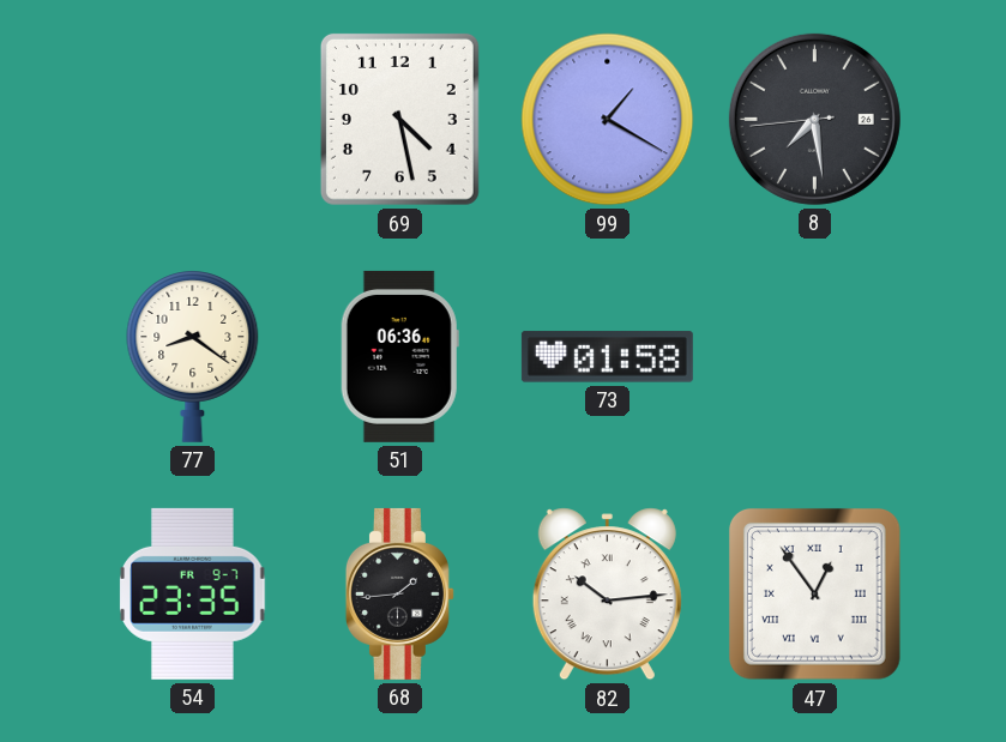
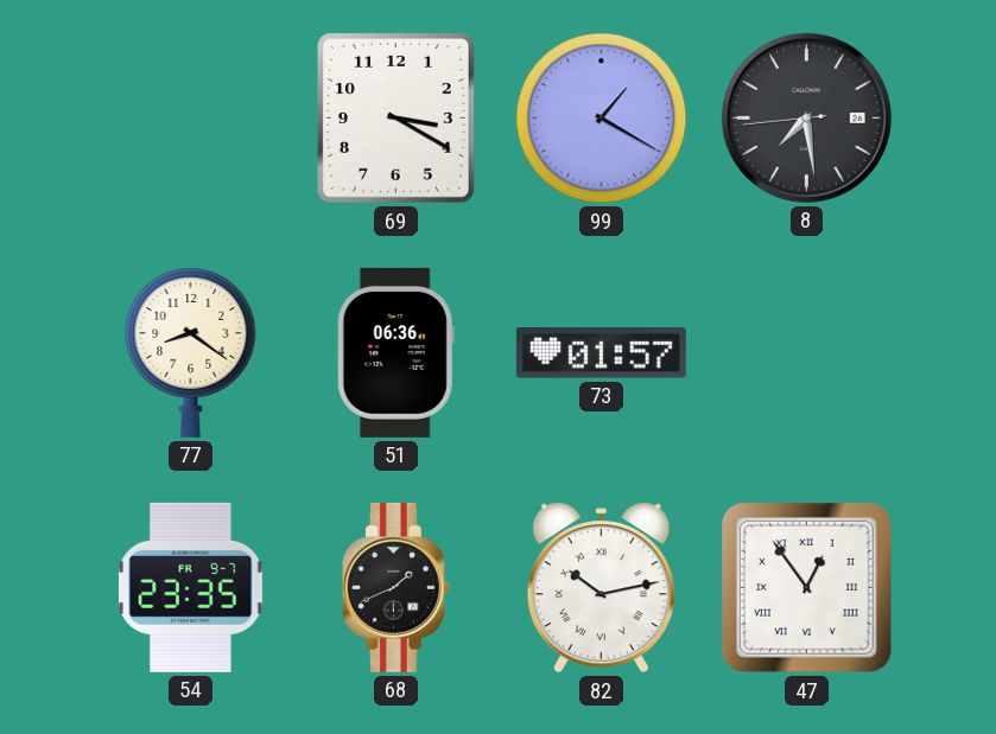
69: 4:28 -> 3:20
73: 01:58 -> 01:57
68: 1:44 -> 1:41
82: 10:14 -> 10:13
